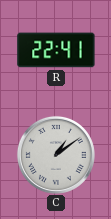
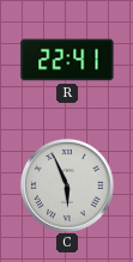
C: 1:09 -> 5:56
